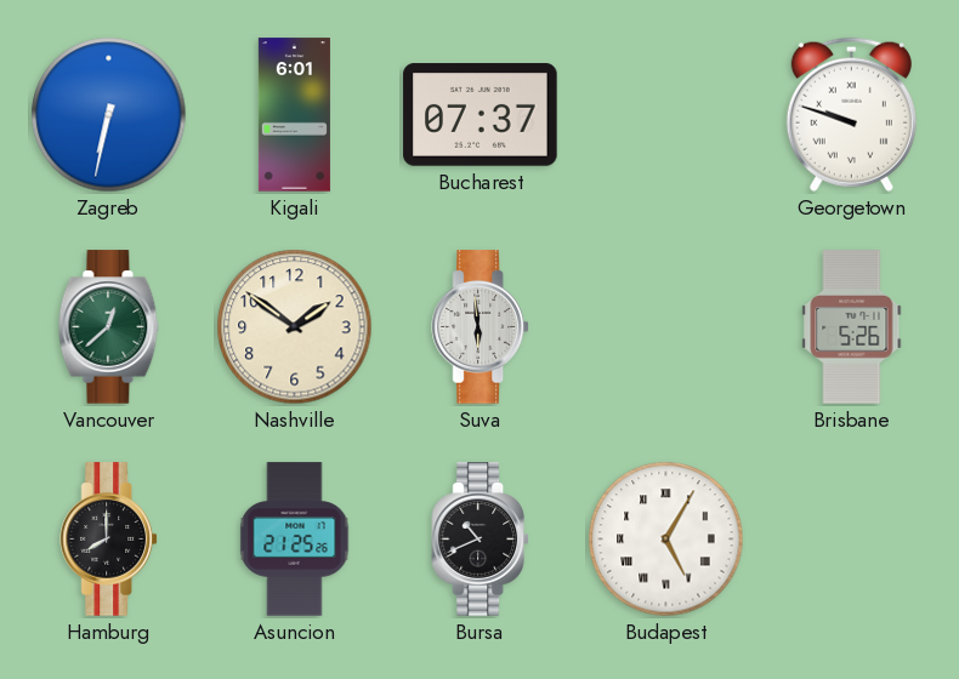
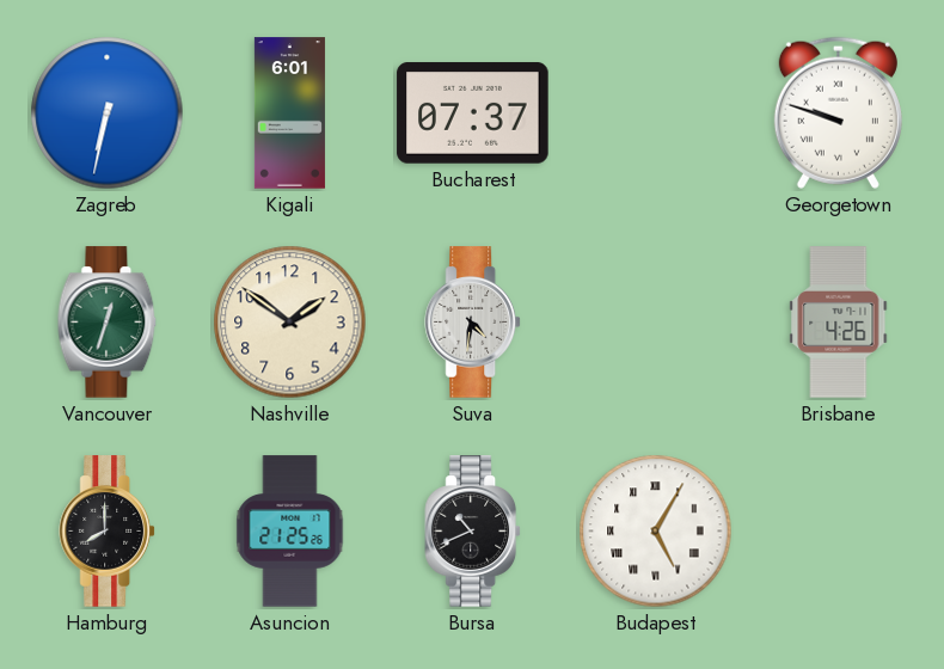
Vancouver: 12:38 -> 12:33
Suva: 5:59 -> 4:31
Brisbane: 5:26 -> 4:26
